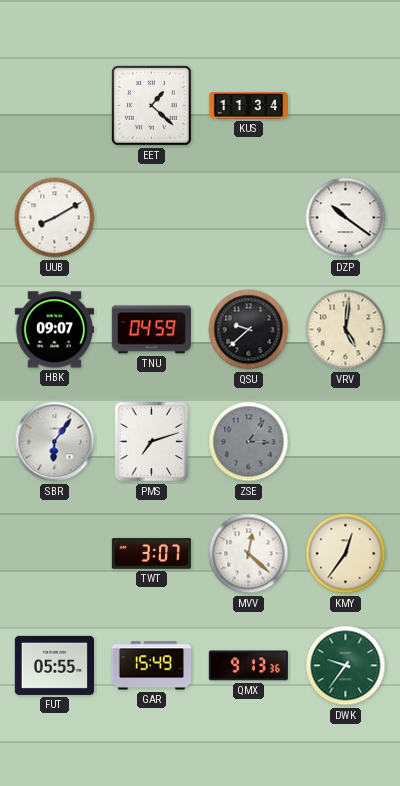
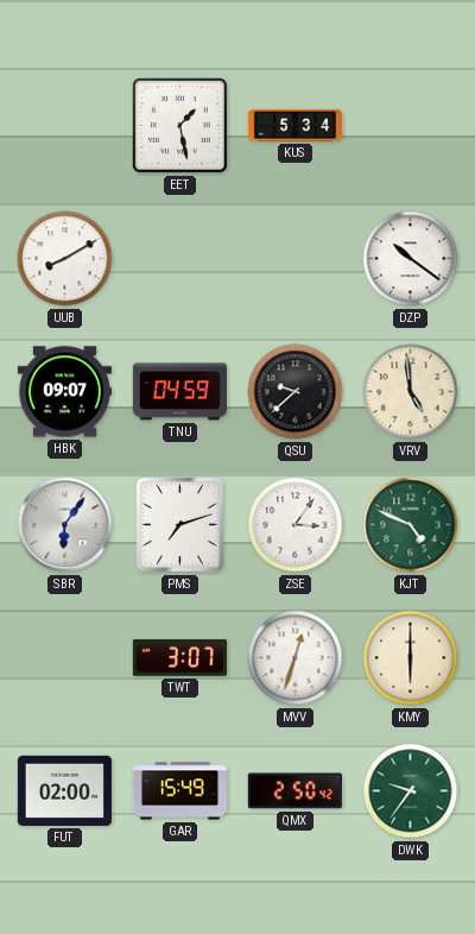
EET: 1:22 -> 1:28
KUS: 11:34 -> 5:34
VRV: 5:01 -> 4:59
ZSE dial: grey -> white
KJT: none -> 4:49
MVV: 12:22 -> 12:33
KMY: 12:36 -> 6:00
FUT: 05:55 -> 02:00
QMX: 9:13 -> 2:50
